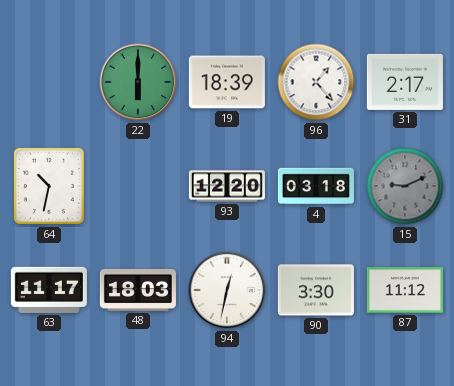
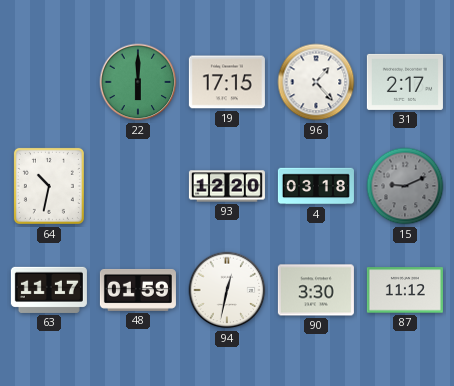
19: 18:39 -> 17:15
48: 18:03 -> 01:59
